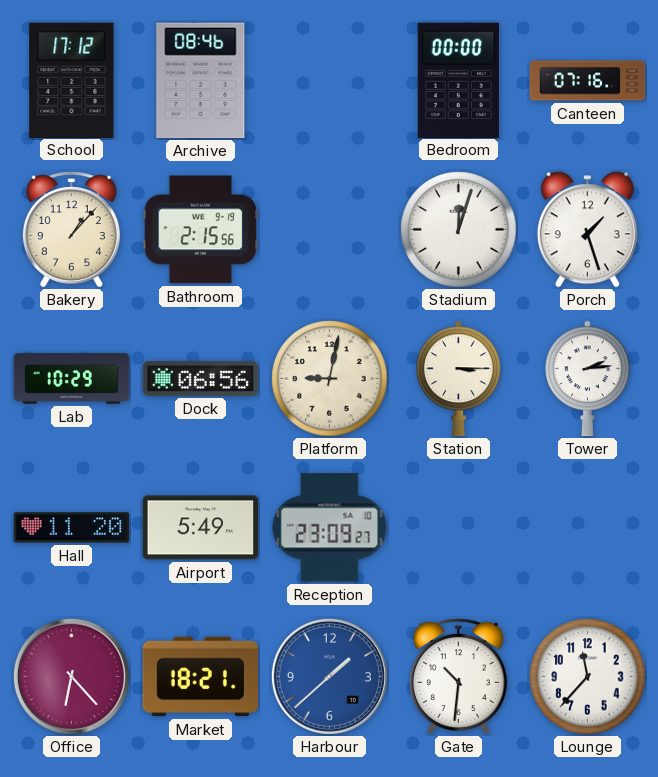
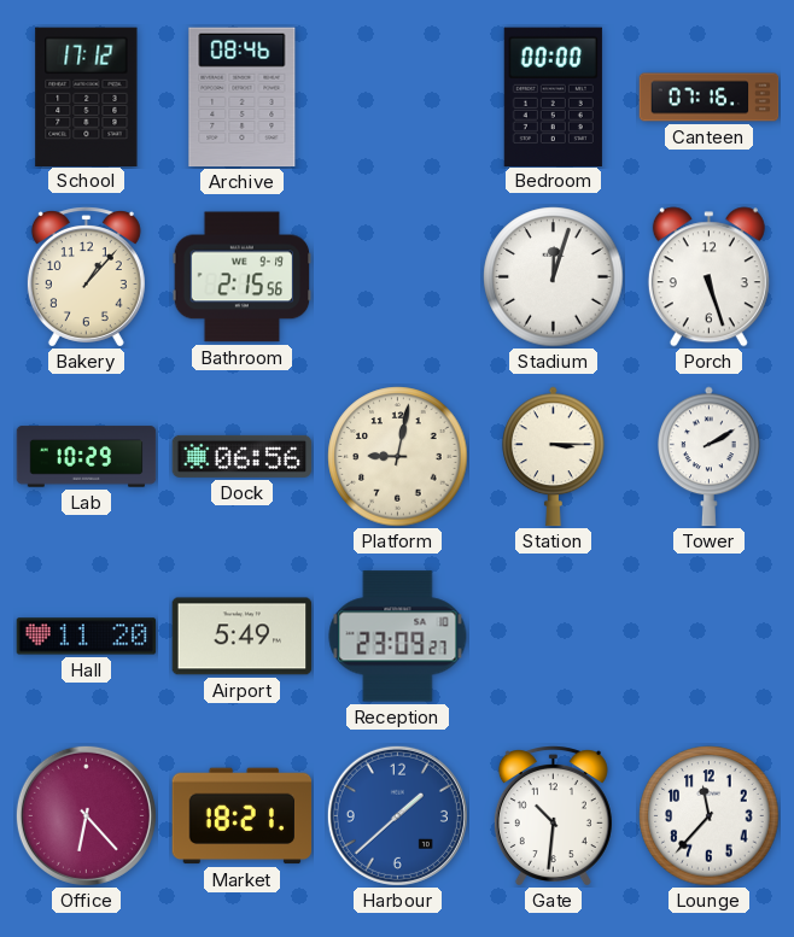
Porch: 1:27 -> 5:27
Tower: 2:14 -> 2:10
